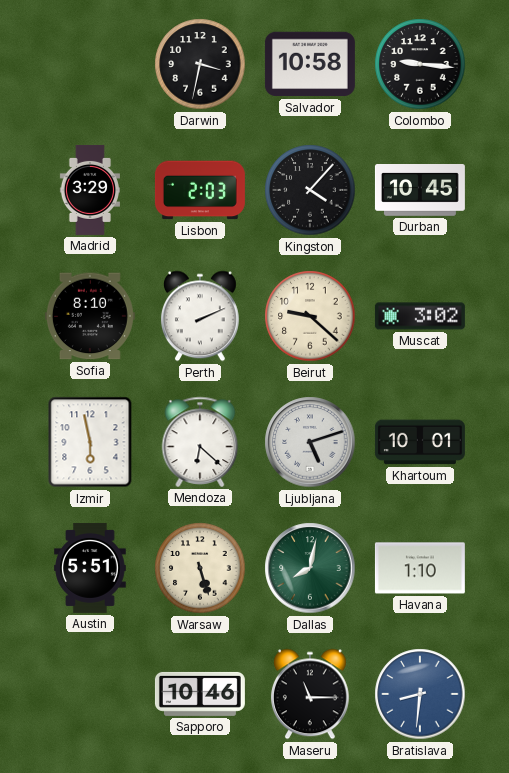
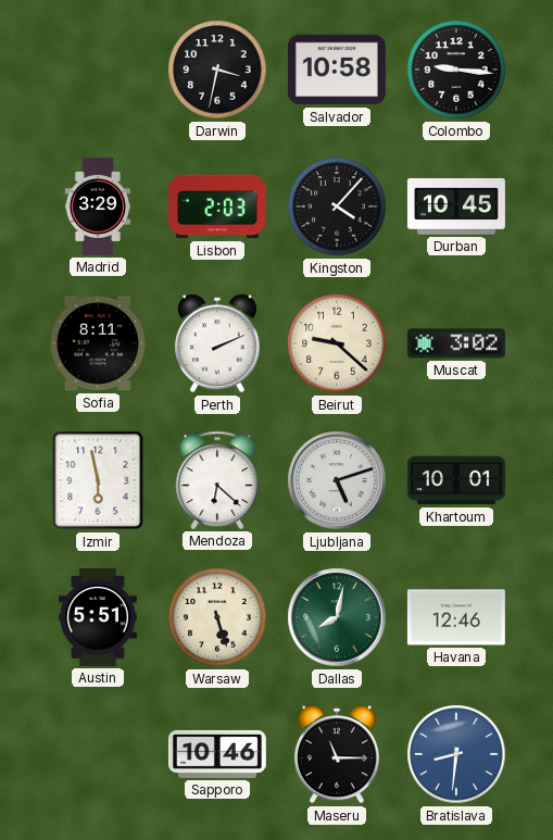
Sofia: 8:10 -> 8:11
Havana: 1:10 -> 12:46
